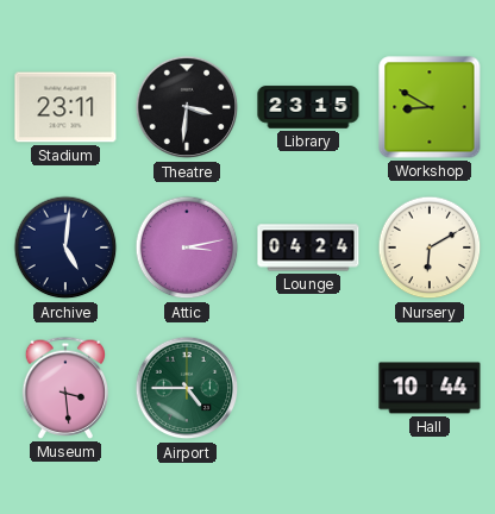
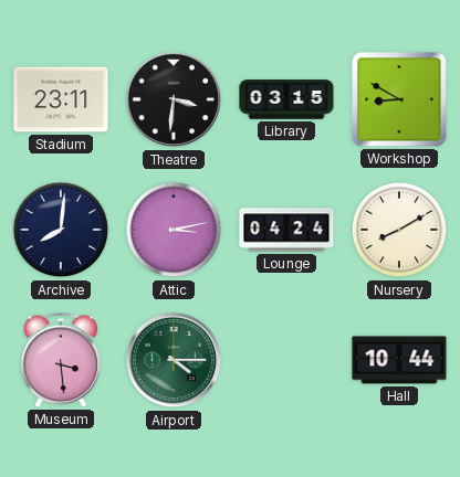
Library: 23:15 -> 03:15
Archive: 5:01 -> 8:01
Nursery: 6:10 -> 8:10
Airport: 4:45 -> 4:15
